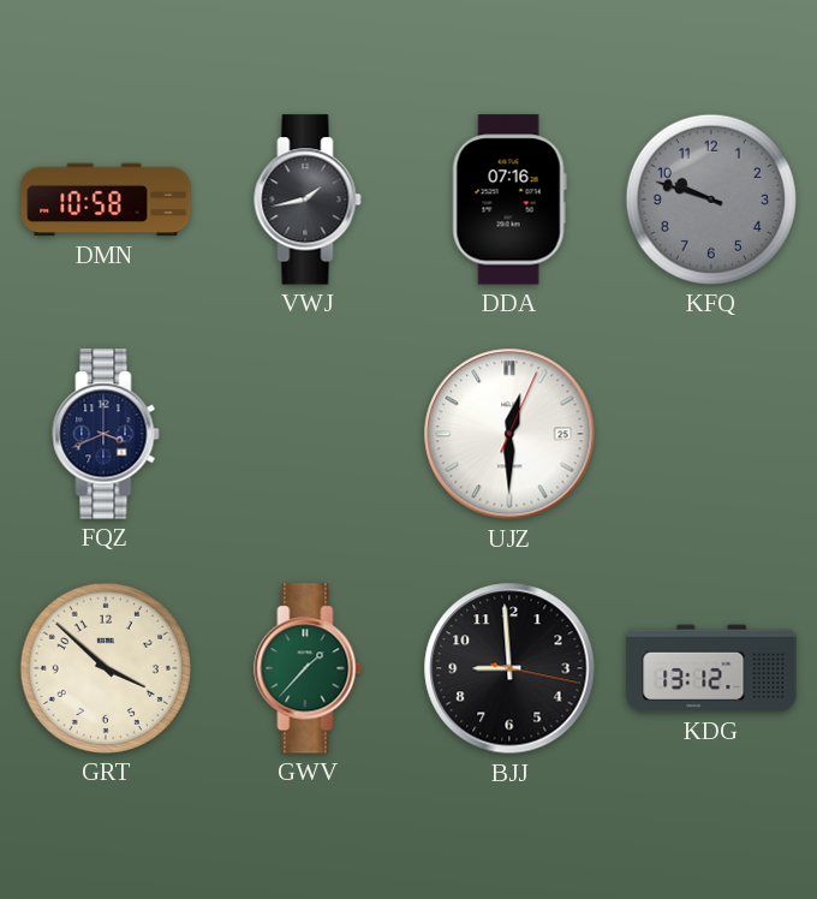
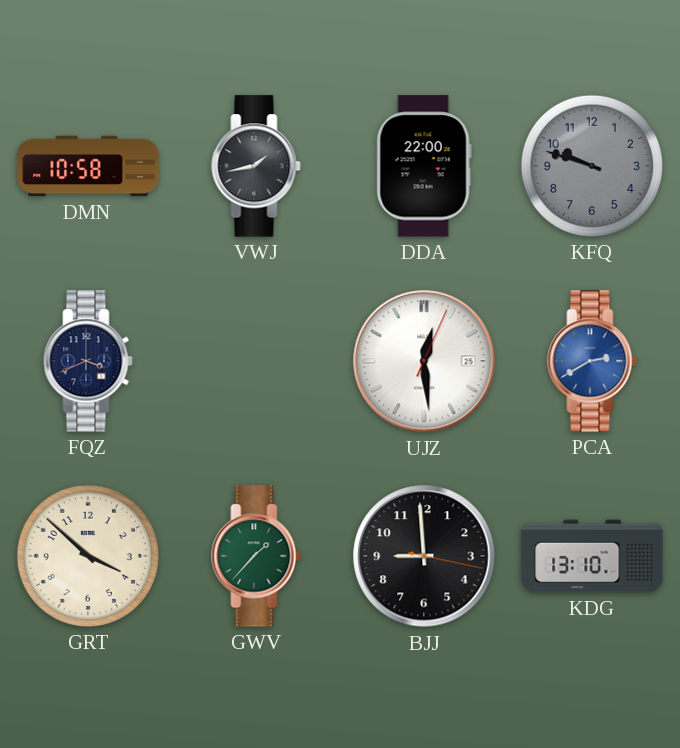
DDA: 07:16 -> 22:00
UJZ: 12:30 -> 12:29
PCA: none -> 2:40
KDG: 13:12 -> 13:10
